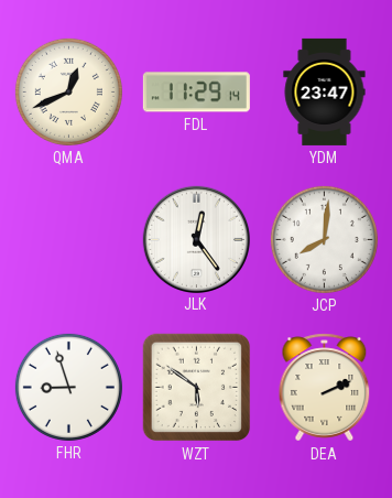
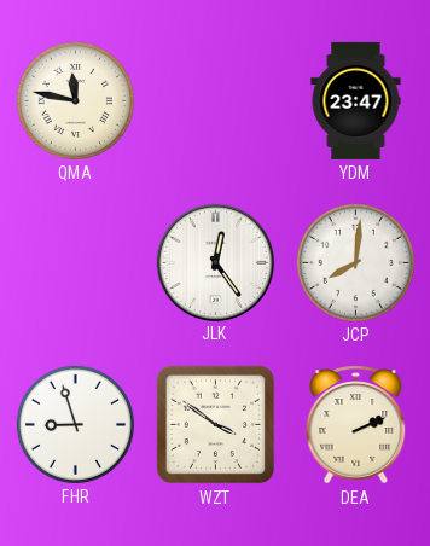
QMA: 12:41 -> 11:47
FDL: 11:29 -> none
WZT: 5:51 -> 3:51
